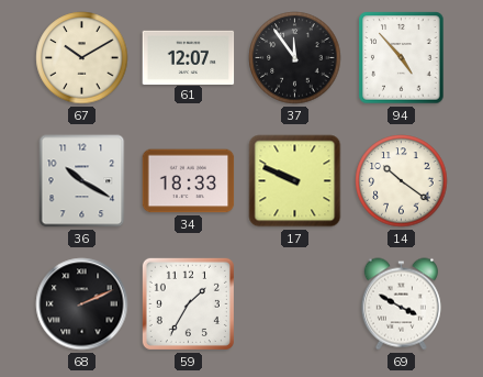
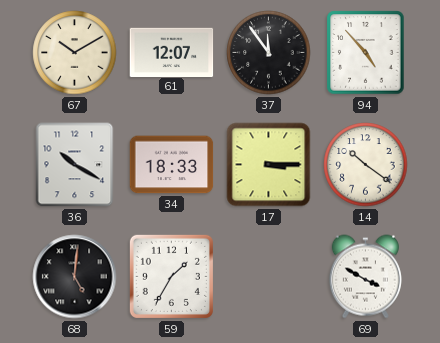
17: 9:49 -> 3:15
68: 2:11 -> 5:01
